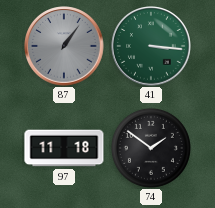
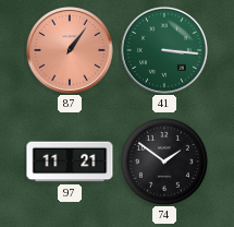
87 dial: grey -> salmon
97: 11:18 -> 11:21
